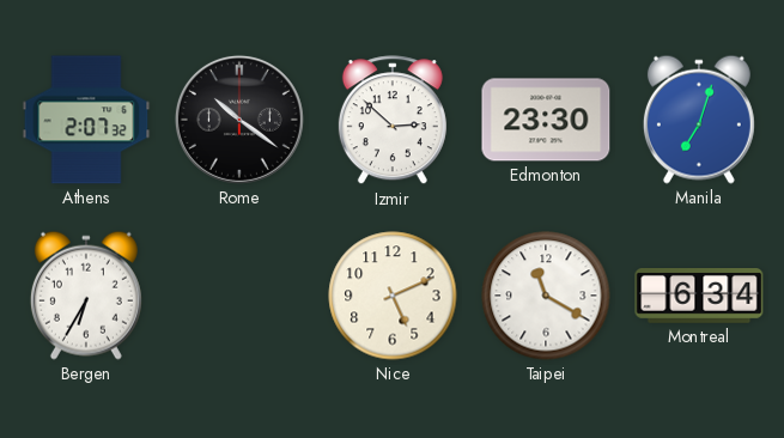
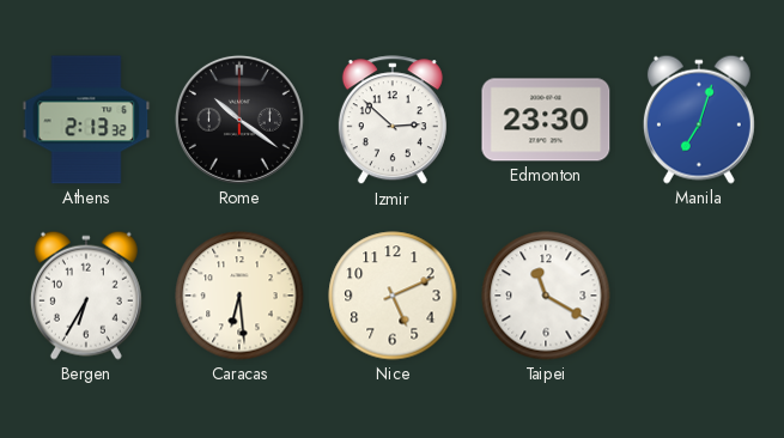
Athens: 2:07 -> 2:13
Caracas: none -> 6:29
Montreal: 6:34 -> none
